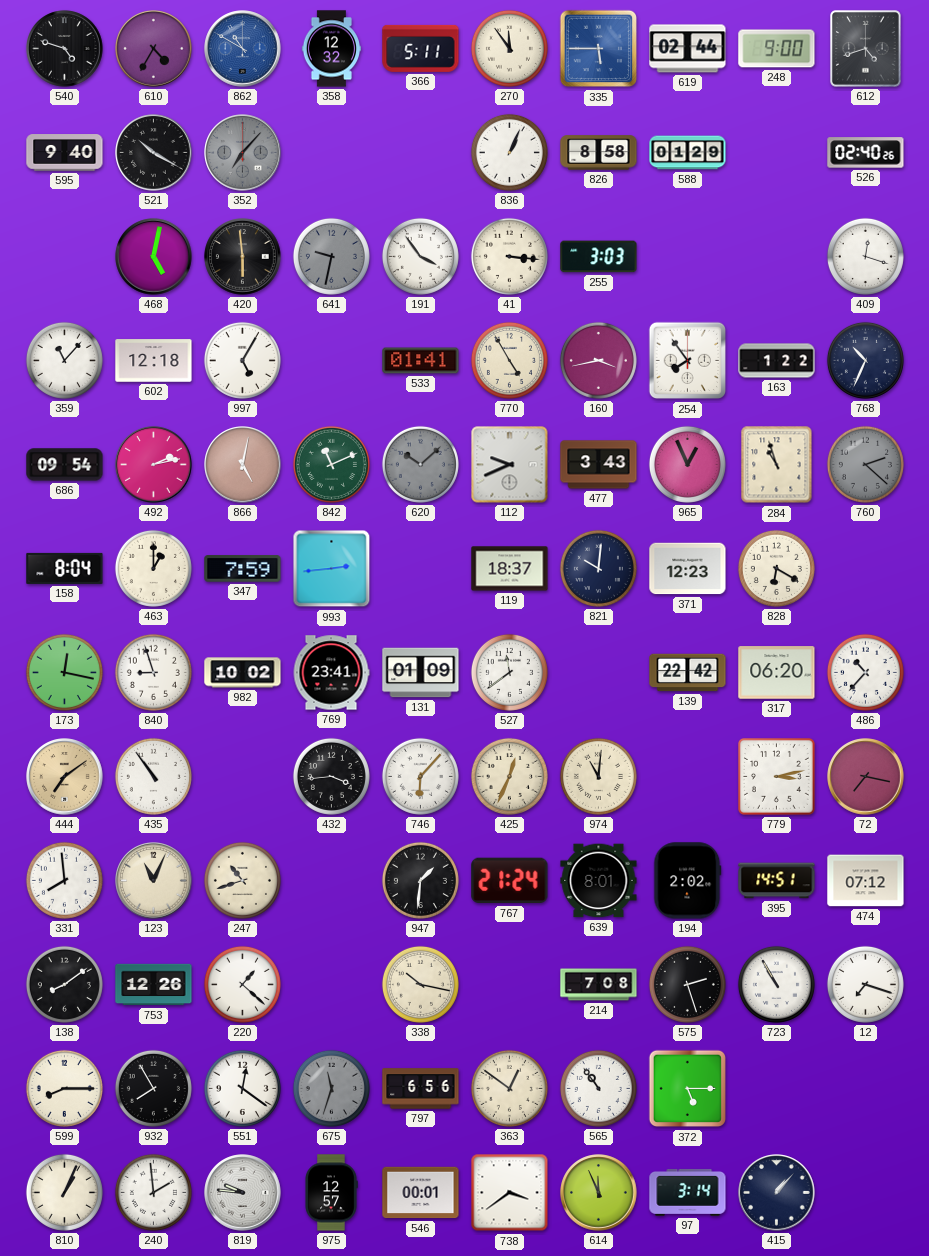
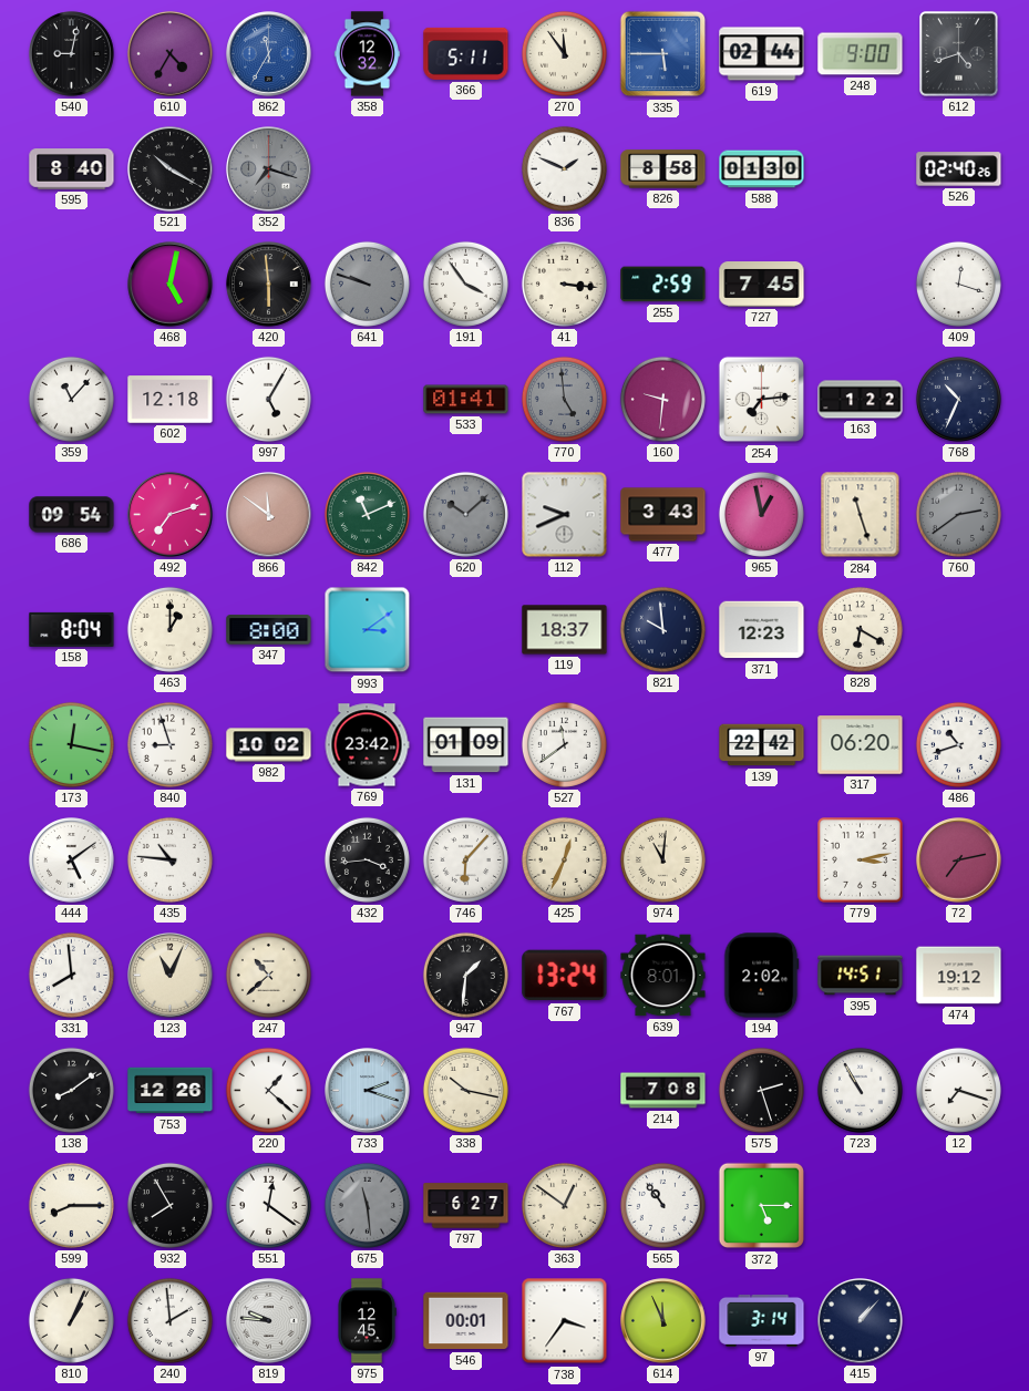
540: 4:48 -> 9:02
862: 10:50 -> 11:35
595: 9:40 -> 8:40
352: 7:07 -> 7:18
836: 1:04 -> 1:49
588: 01:29 -> 01:30
641: 9:32 -> 9:48
255: 3:03 -> 2:59
727: none -> 7:45
770: 4:55 -> 4:59
770 dial: cream -> grey
160: 3:43 -> 9:31
254: 7:54 -> 7:14
492: 2:13 -> 7:12
866: 5:02 -> 11:51
965: 12:56 -> 12:58
284: 10:57 -> 11:27
760: 2:22 -> 2:39
347: 7:59 -> 8:00
993: 2:44 -> 3:09
821: 10:01 -> 9:59
769: 23:41 -> 23:42
486: 10:37 -> 10:42
444: 7:09 -> 5:09
444 dial: champagne -> white
435: 10:54 -> 10:46
72: 7:17 -> 7:13
247: 10:42 -> 10:38
767: 21:24 -> 13:24
474: 07:12 -> 19:12
733: none -> 2:18
675: 11:33 -> 11:29
797: 6:56 -> 6:27
975: 12:57 -> 12:45
738: 3:39 -> 3:36
